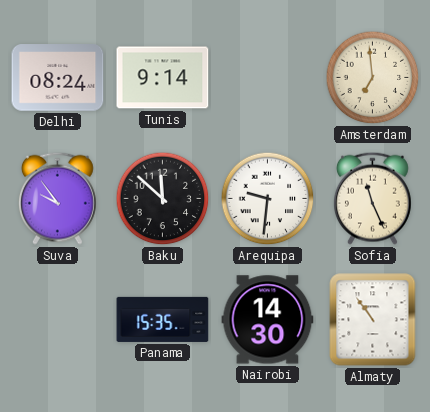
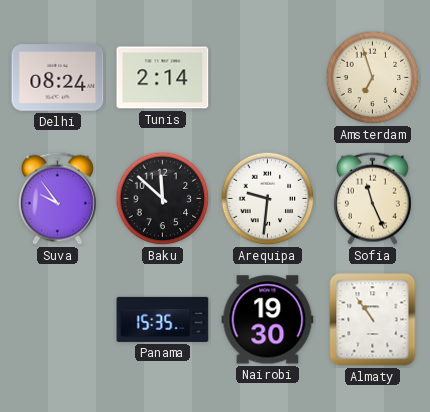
Tunis: 9:14 -> 2:14
Amsterdam: 6:59 -> 6:57
Nairobi: 14:30 -> 19:30
